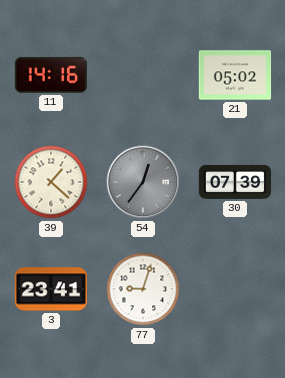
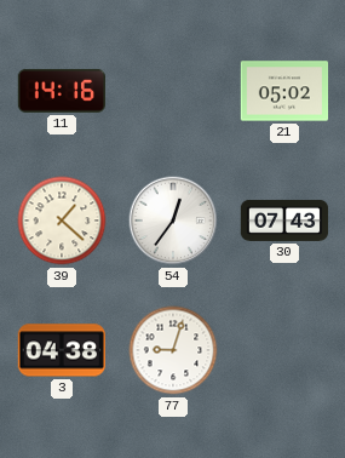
54 dial: grey -> white
30: 07:39 -> 07:43
3: 23:41 -> 04:38
